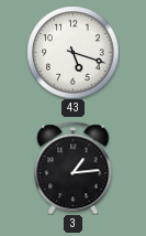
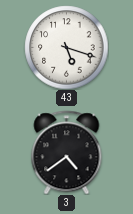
3: 1:14 -> 4:39
